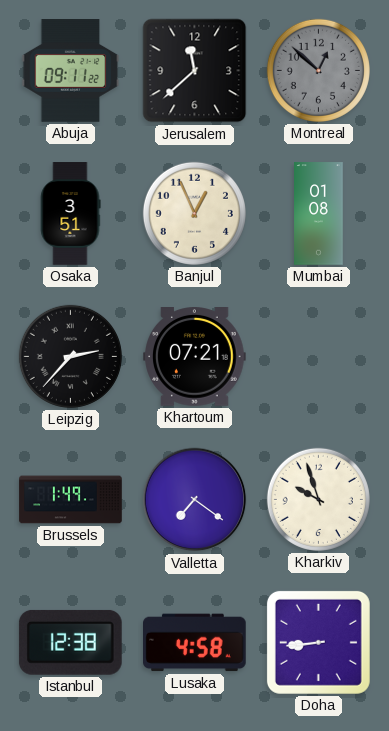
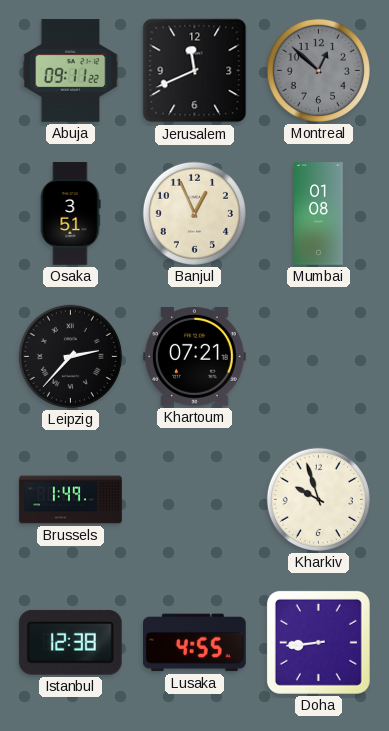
Jerusalem: 11:38 -> 11:41
Valletta: 7:21 -> none
Lusaka: 4:58 -> 4:55
